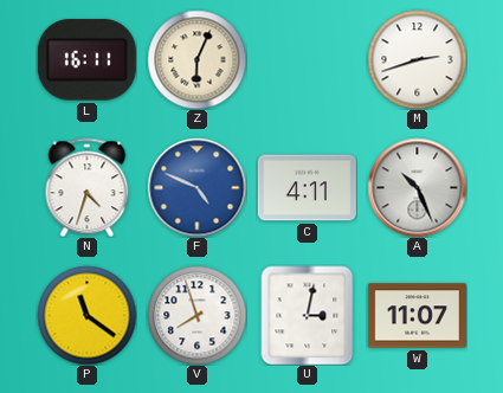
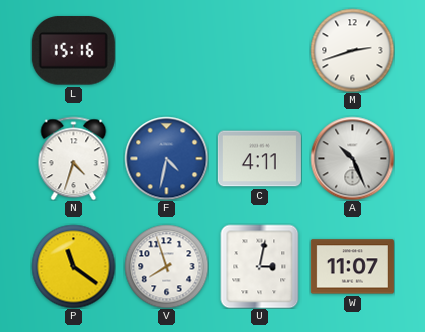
L: 16:11 -> 15:16
Z: 6:04 -> none
F: 4:49 -> 4:32
